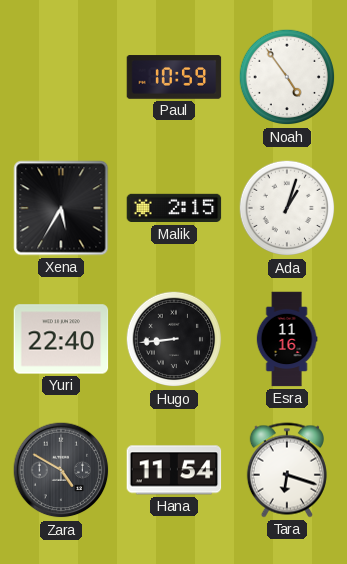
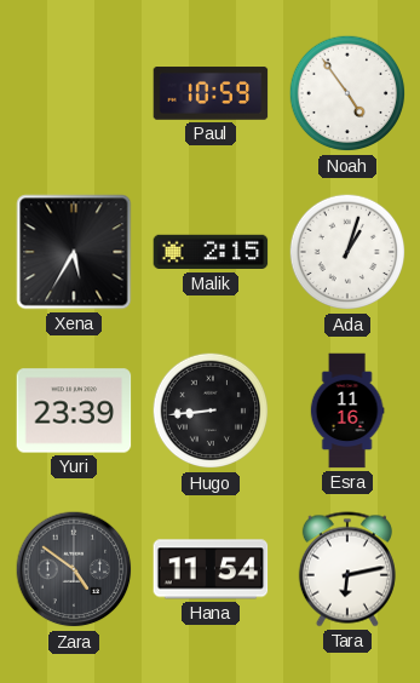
Yuri: 22:40 -> 23:39
Zara: 4:50 -> 4:51
Tara: 6:18 -> 6:13
